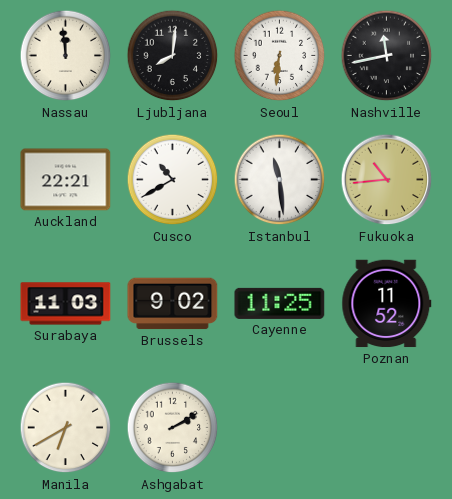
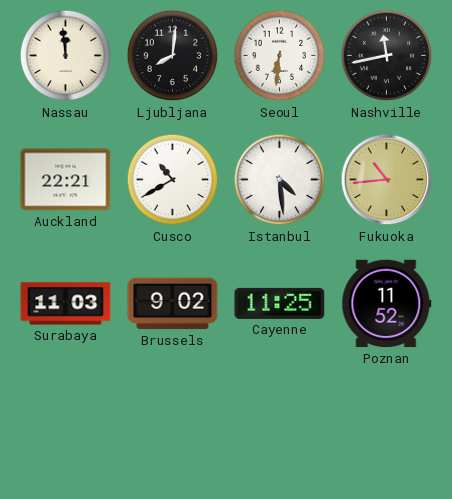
Istanbul: 11:29 -> 4:29
Manila: 6:40 -> none
Ashgabat: 2:10 -> none
